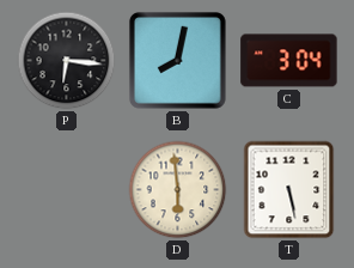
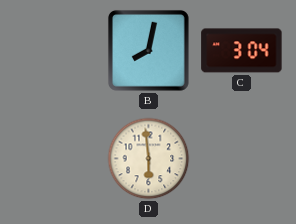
P: 6:16 -> none
T: 5:28 -> none
